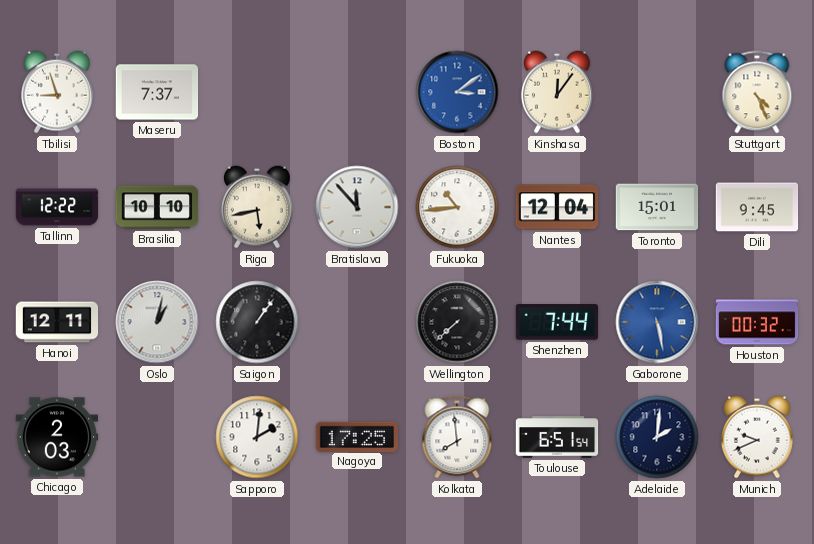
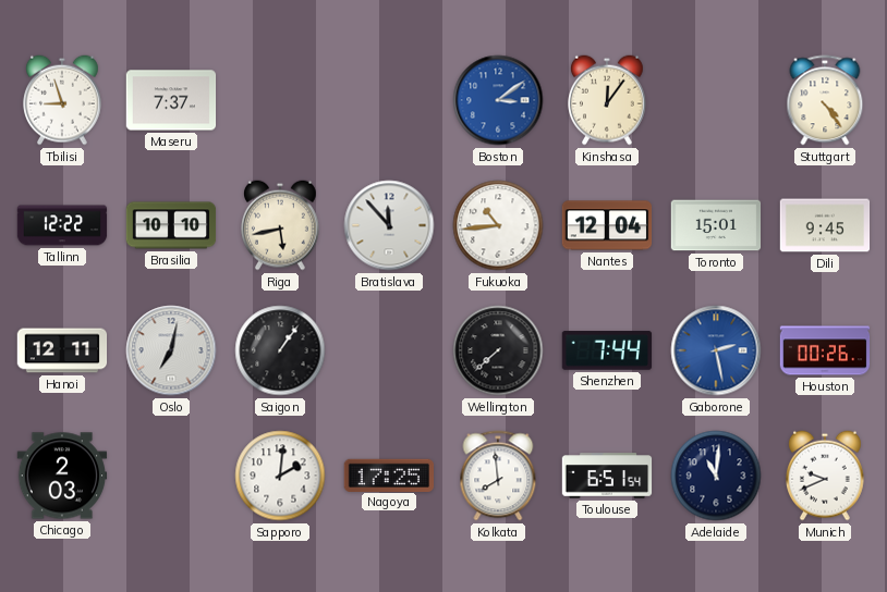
Stuttgart: 4:26 -> 4:24
Oslo: 1:02 -> 7:02
Gaborone: 5:28 -> 2:28
Houston: 00:32 -> 00:26
Adelaide: 2:01 -> 11:01
